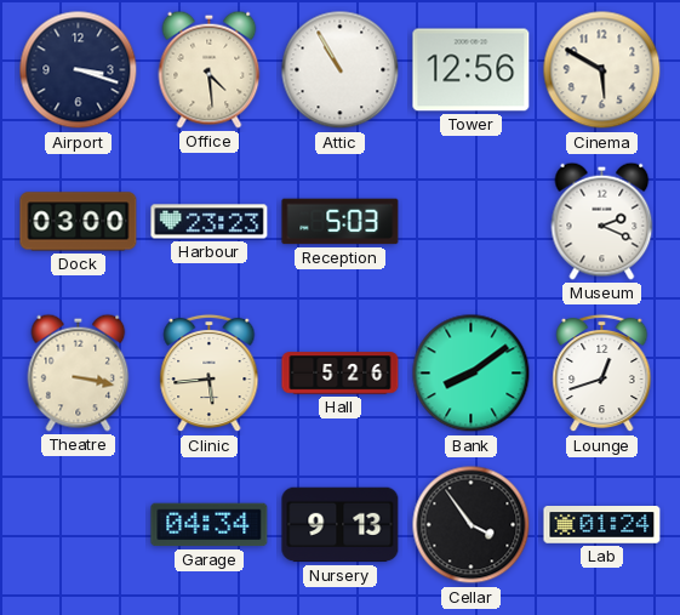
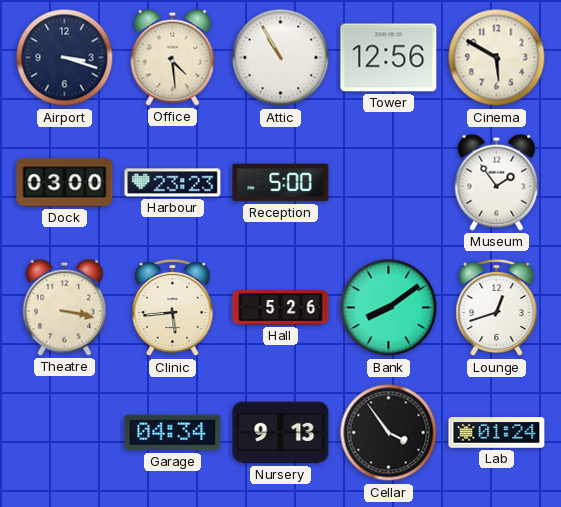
Reception: 5:03 -> 5:00
Museum: 2:19 -> 1:54
